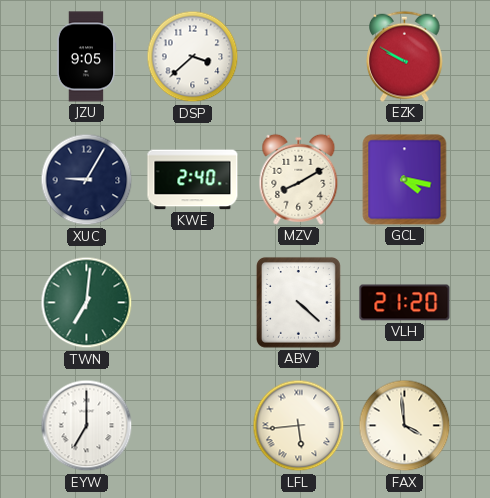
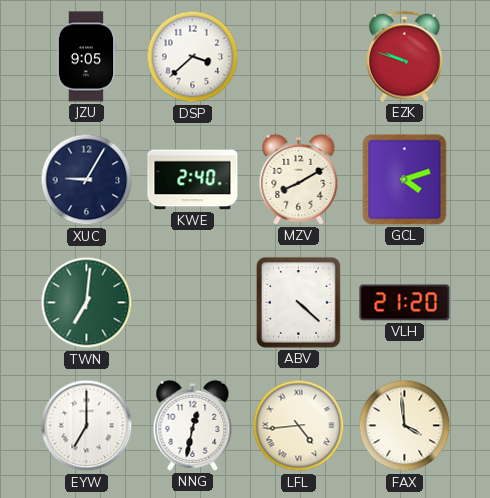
EZK: 9:50 -> 9:48
GCL: 4:17 -> 4:12
NNG: none -> 12:32
LFL: 5:44 -> 4:44
